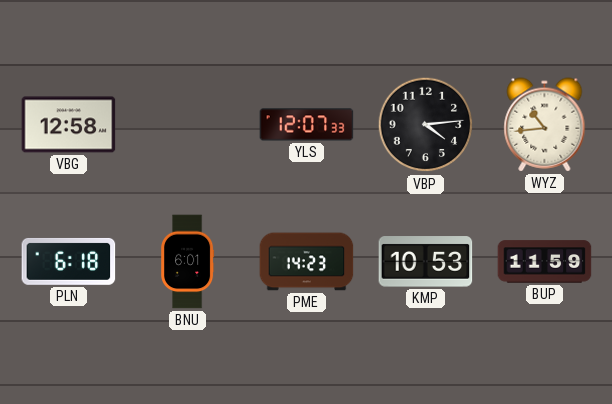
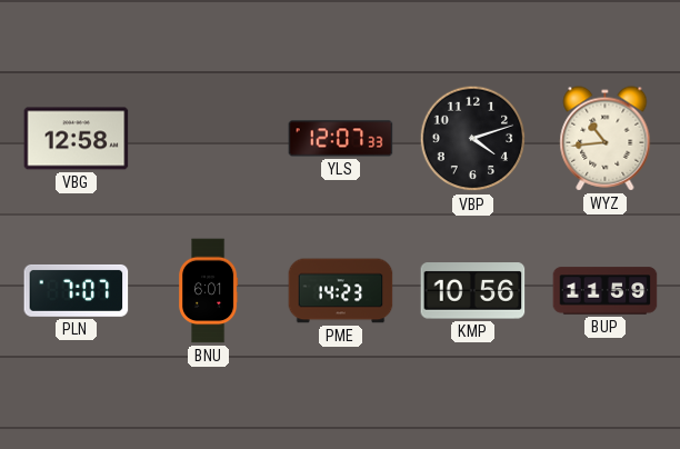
VBP: 4:14 -> 4:12
PLN: 6:18 -> 7:07
KMP: 10:53 -> 10:56
